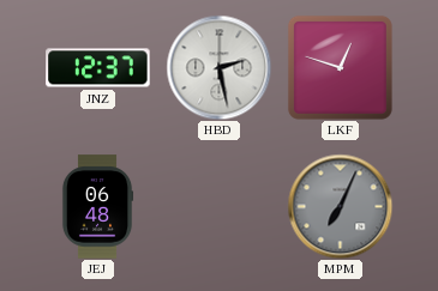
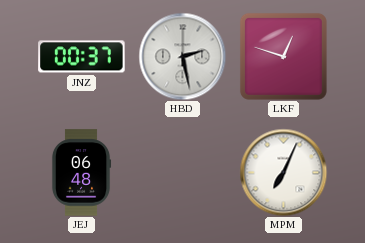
JNZ: 12:37 -> 00:37
MPM dial: grey -> white
